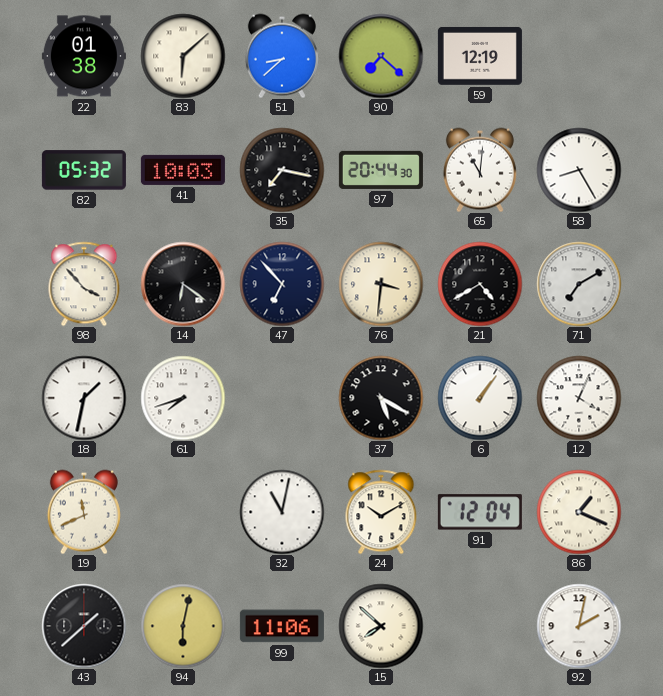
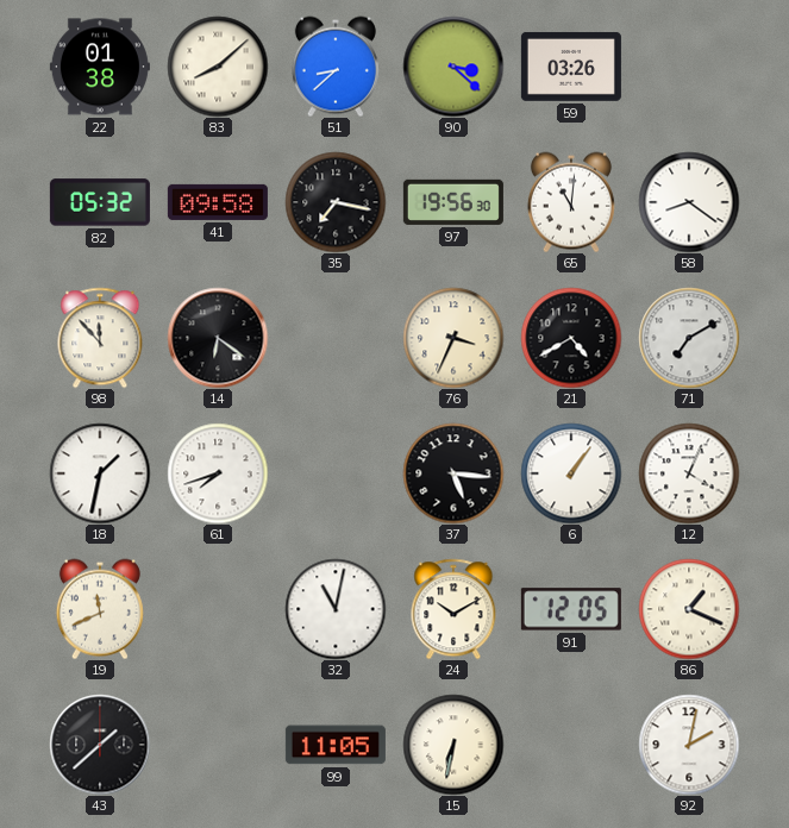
83: 6:08 -> 8:08
90: 7:22 -> 3:22
59: 12:19 -> 03:26
41: 10:03 -> 09:58
97: 20:44 -> 19:56
58: 8:25 -> 8:21
98: 3:53 -> 11:53
47: 6:53 -> none
76: 3:31 -> 3:34
37: 5:20 -> 5:16
91: 12:04 -> 12:05
94: 6:02 -> none
99: 11:06 -> 11:05
15: 7:52 -> 6:32
